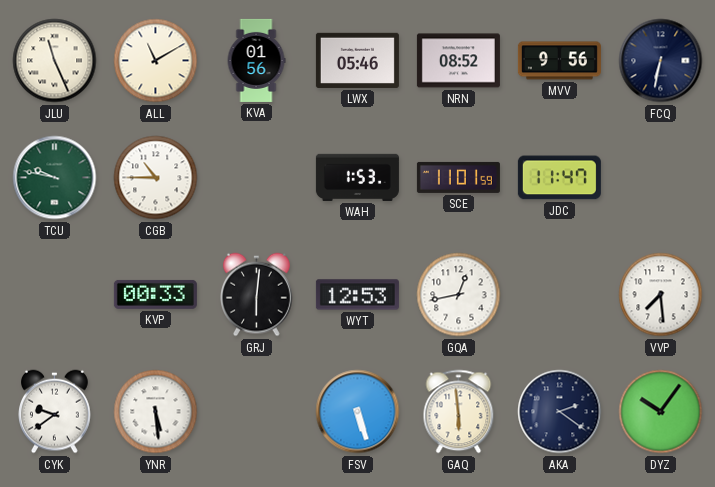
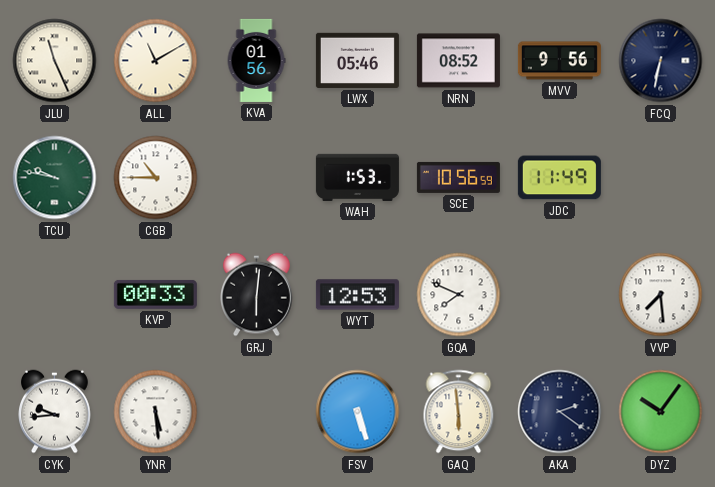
SCE: 11:01 -> 10:56
JDC: 11:47 -> 11:49
GQA: 12:43 -> 7:49
CYK: 9:39 -> 9:44
